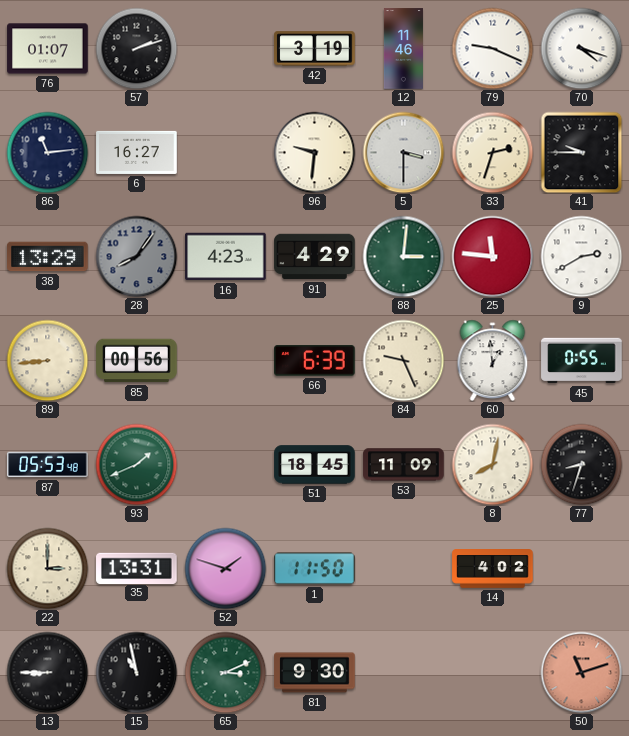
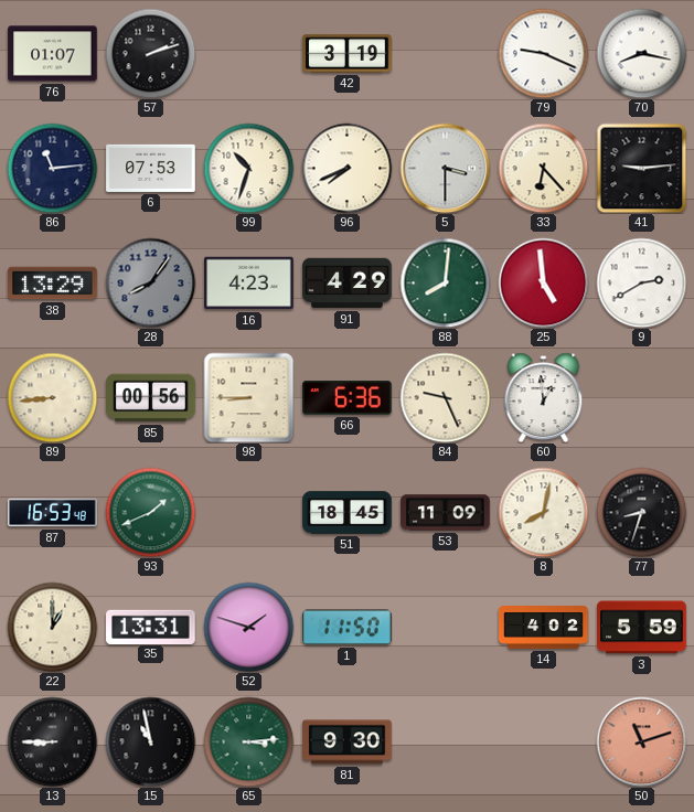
12: 11:46 -> none
70: 4:18 -> 8:17
6: 16:27 -> 07:53
99: none -> 10:33
96: 9:31 -> 7:41
33: 2:33 -> 6:23
41: 9:45 -> 9:14
88: 3:01 -> 8:01
25: 11:46 -> 4:59
98: none -> 8:45
66: 6:39 -> 6:36
45: 0:55 -> none
87: 05:53 -> 16:53
22: 3:00 -> 1:00
3: none -> 5:59
65: 3:11 -> 3:14
